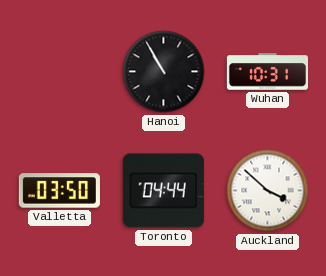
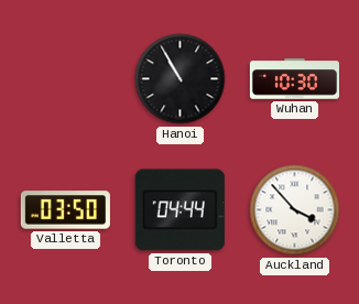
Wuhan: 10:31 -> 10:30
Auckland: 3:52 -> 3:53
